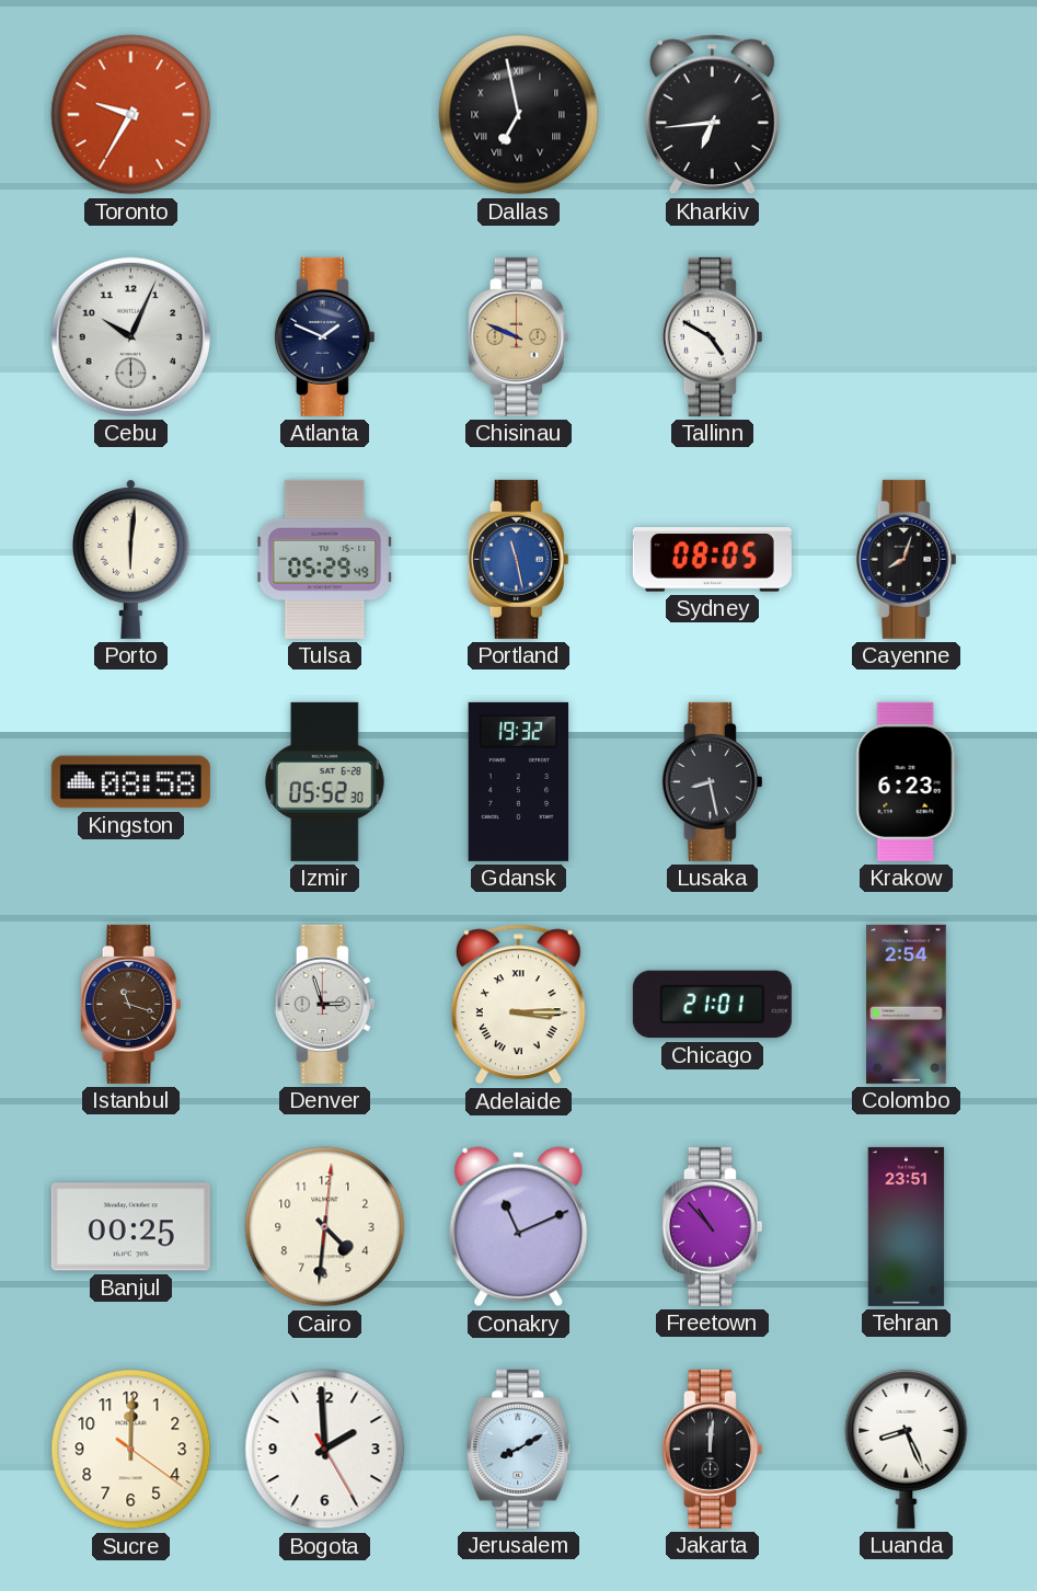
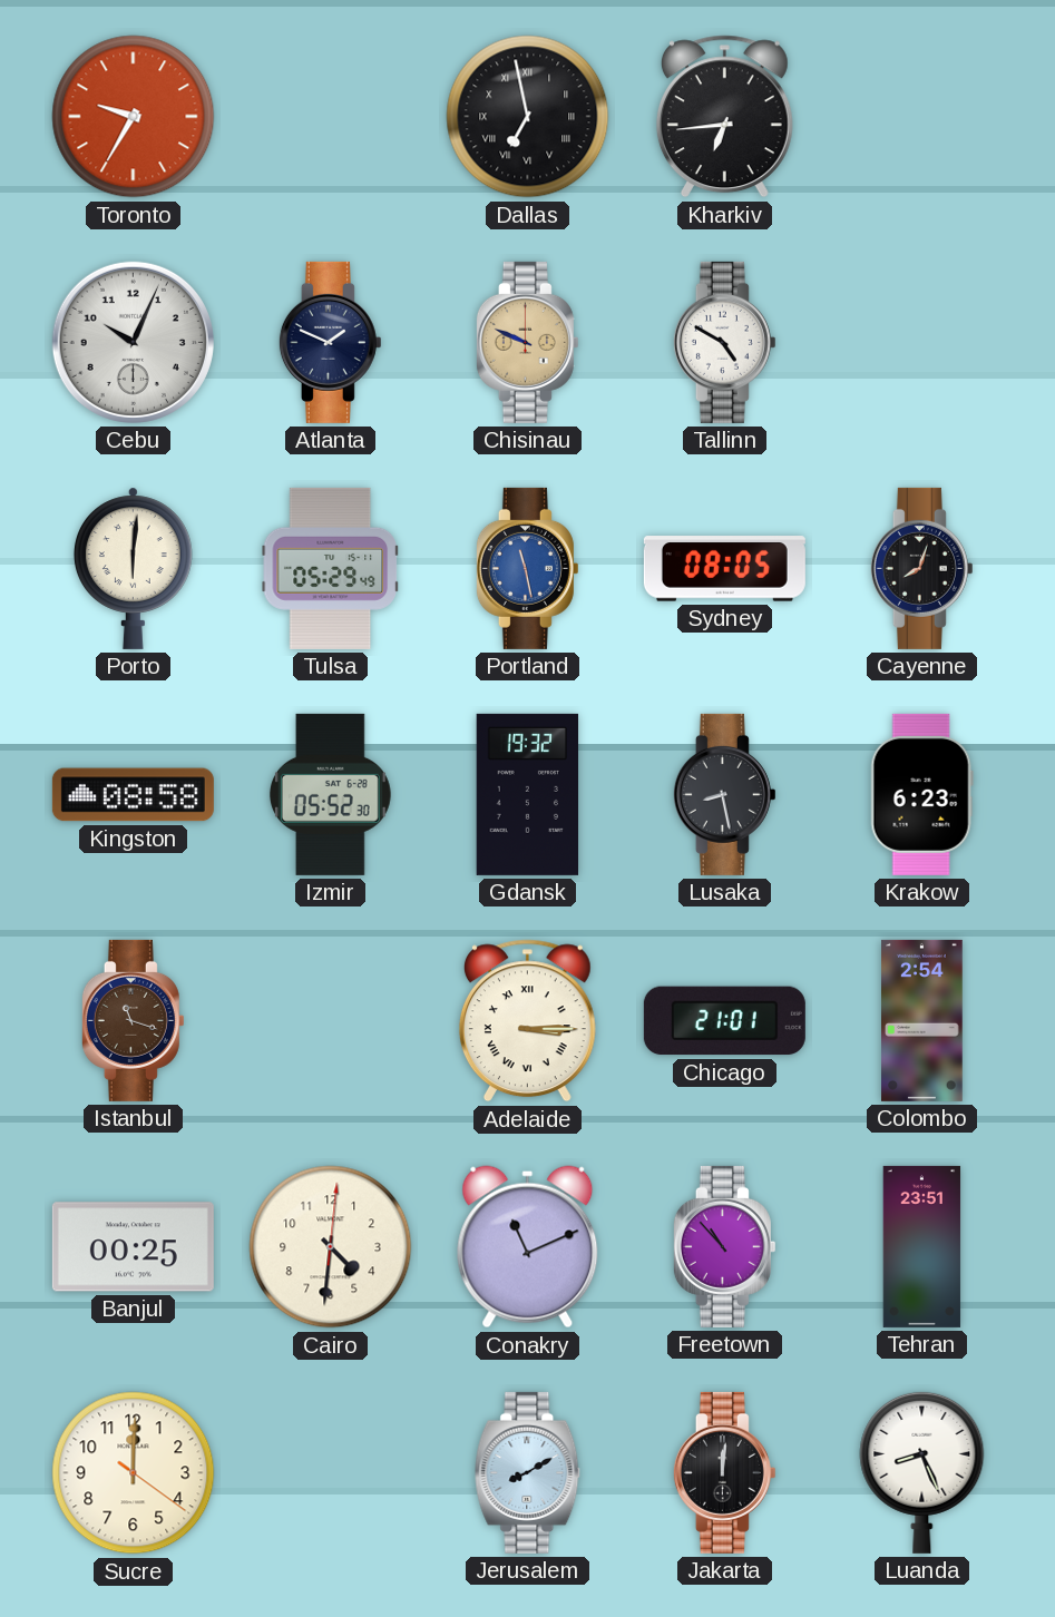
Denver: 2:57 -> none
Bogota: 1:59 -> none
